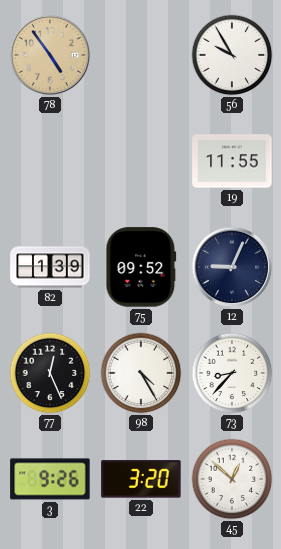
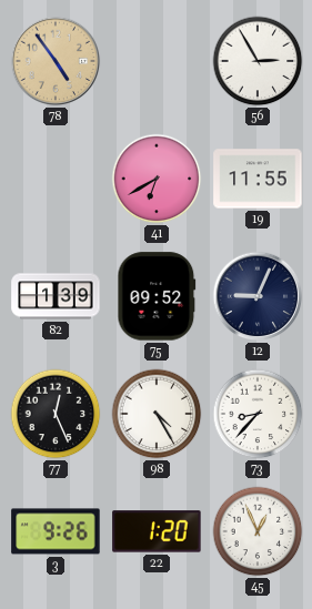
56: 9:55 -> 2:55
41: none -> 6:40
22: 3:20 -> 1:20
45: 12:52 -> 12:56
